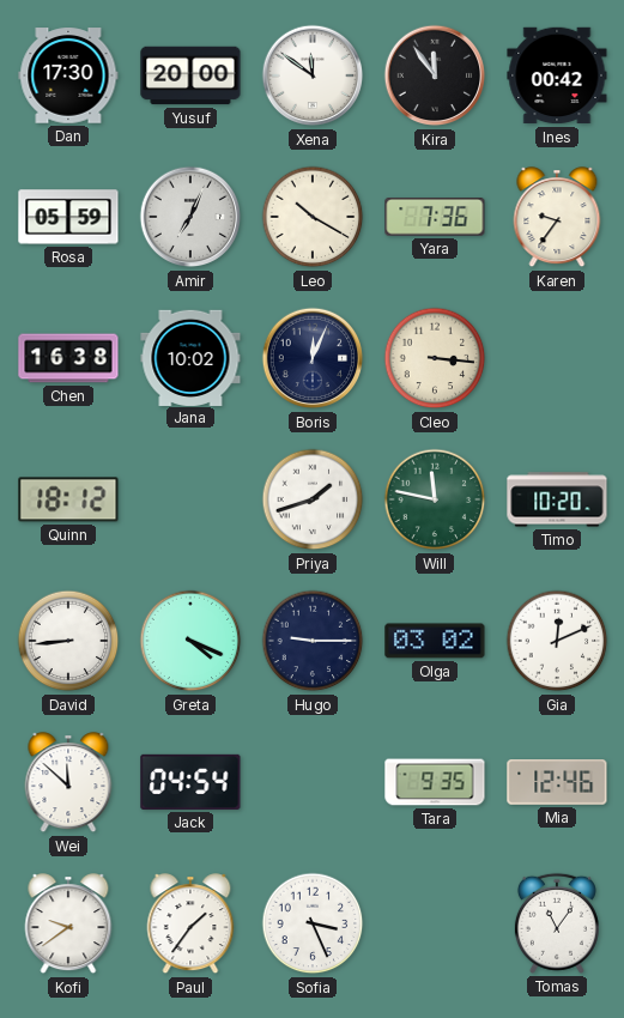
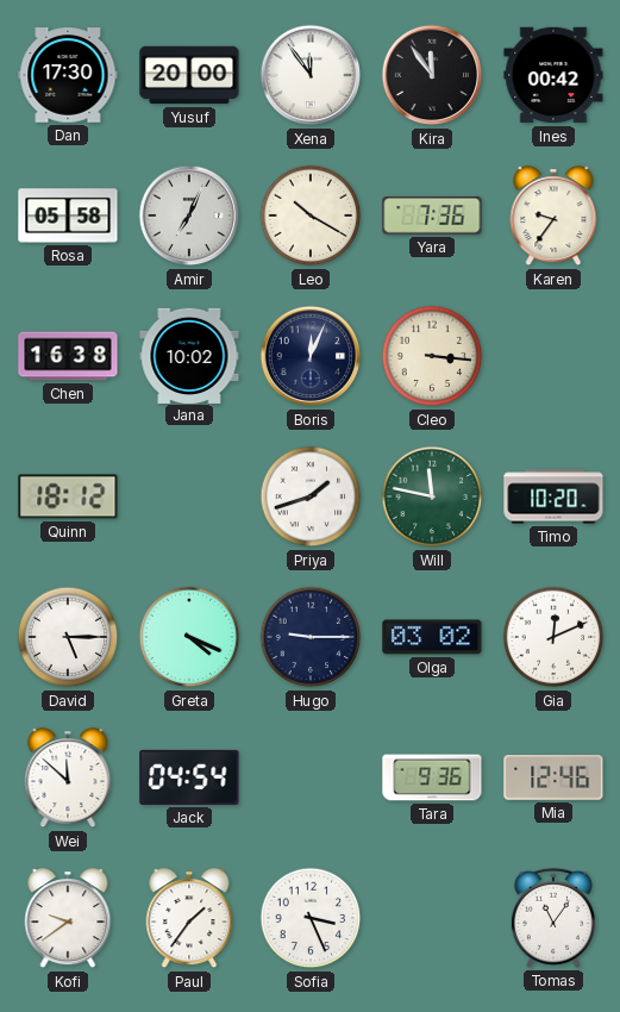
Xena: 11:51 -> 11:54
Rosa: 05:59 -> 05:58
David: 8:44 -> 5:15
Tara: 9:35 -> 9:36
